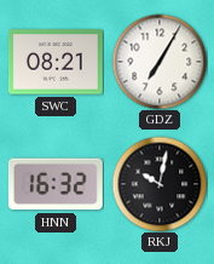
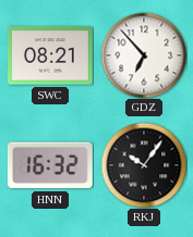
GDZ: 7:05 -> 6:53
RKJ: 10:02 -> 10:06
